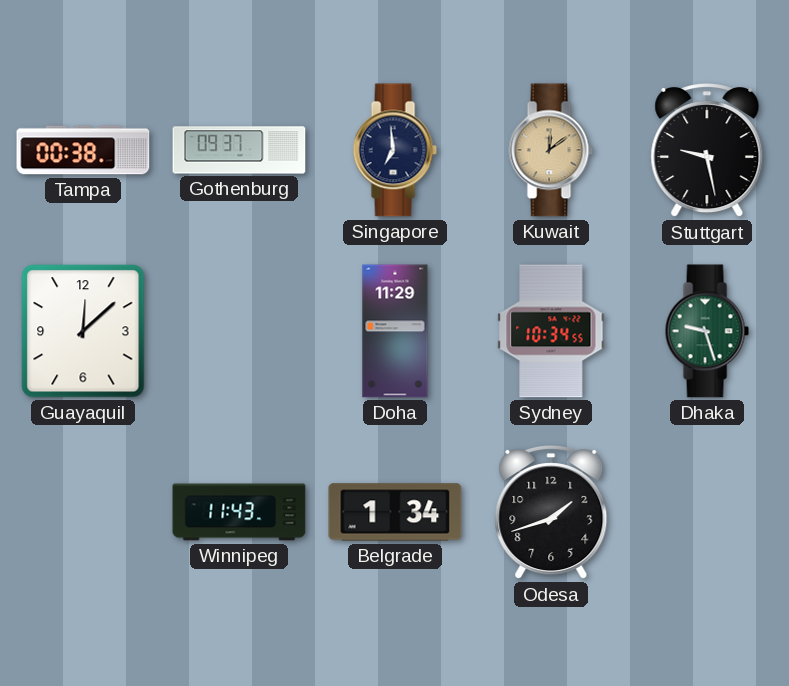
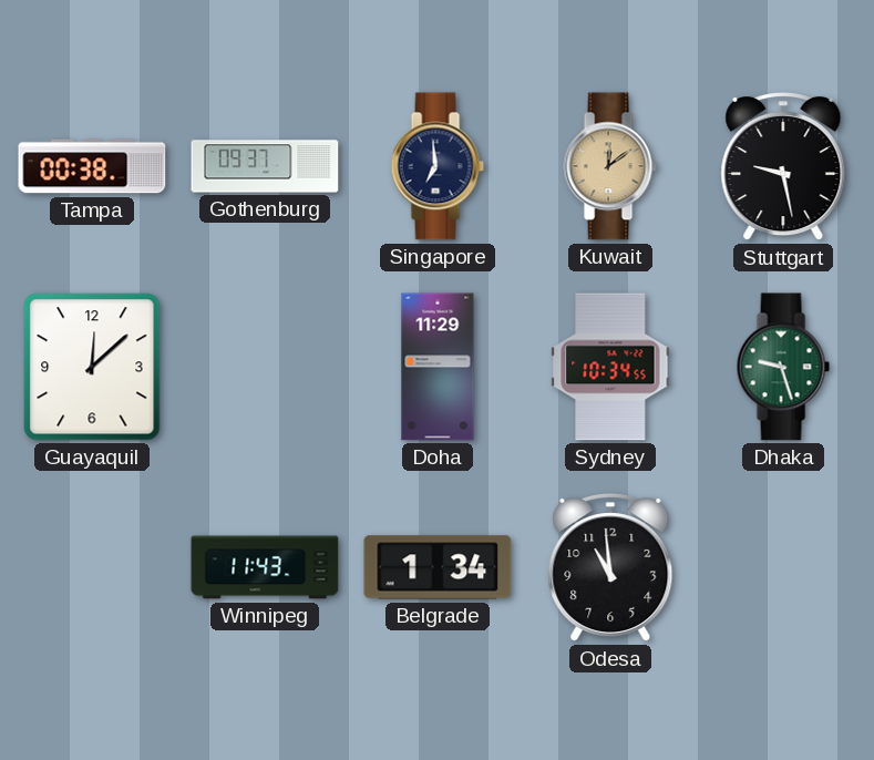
Odesa: 1:42 -> 10:59
